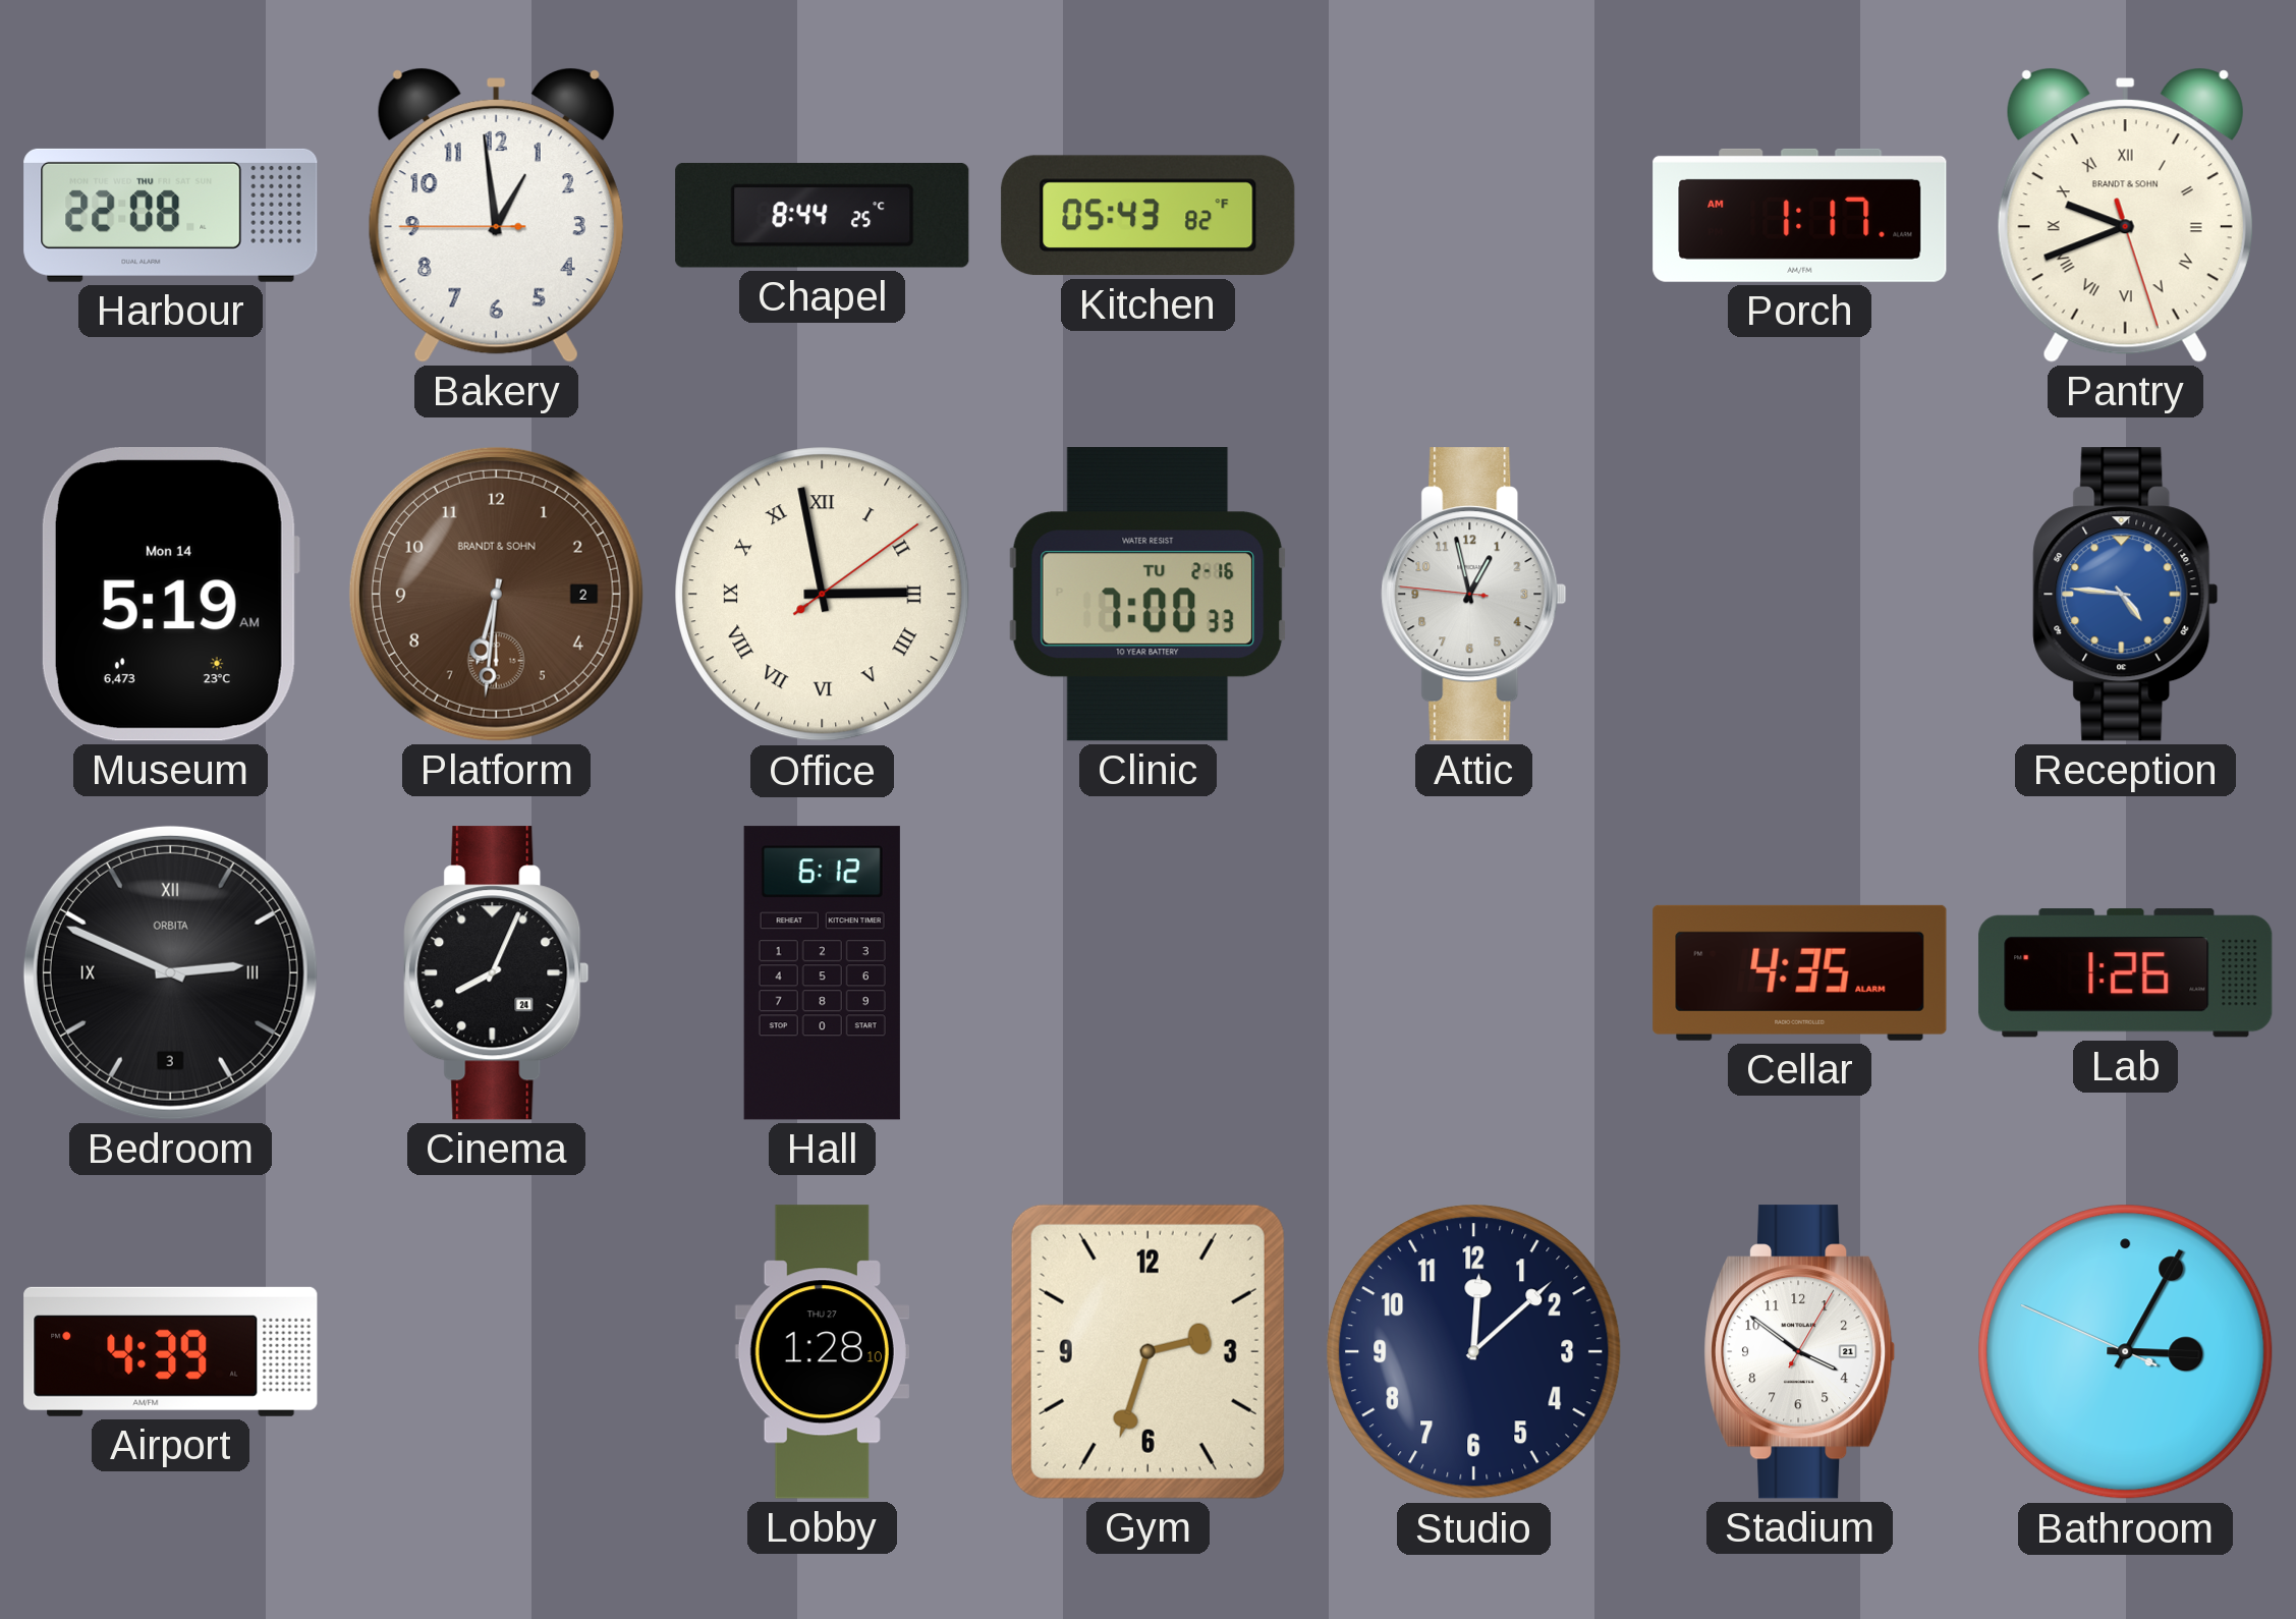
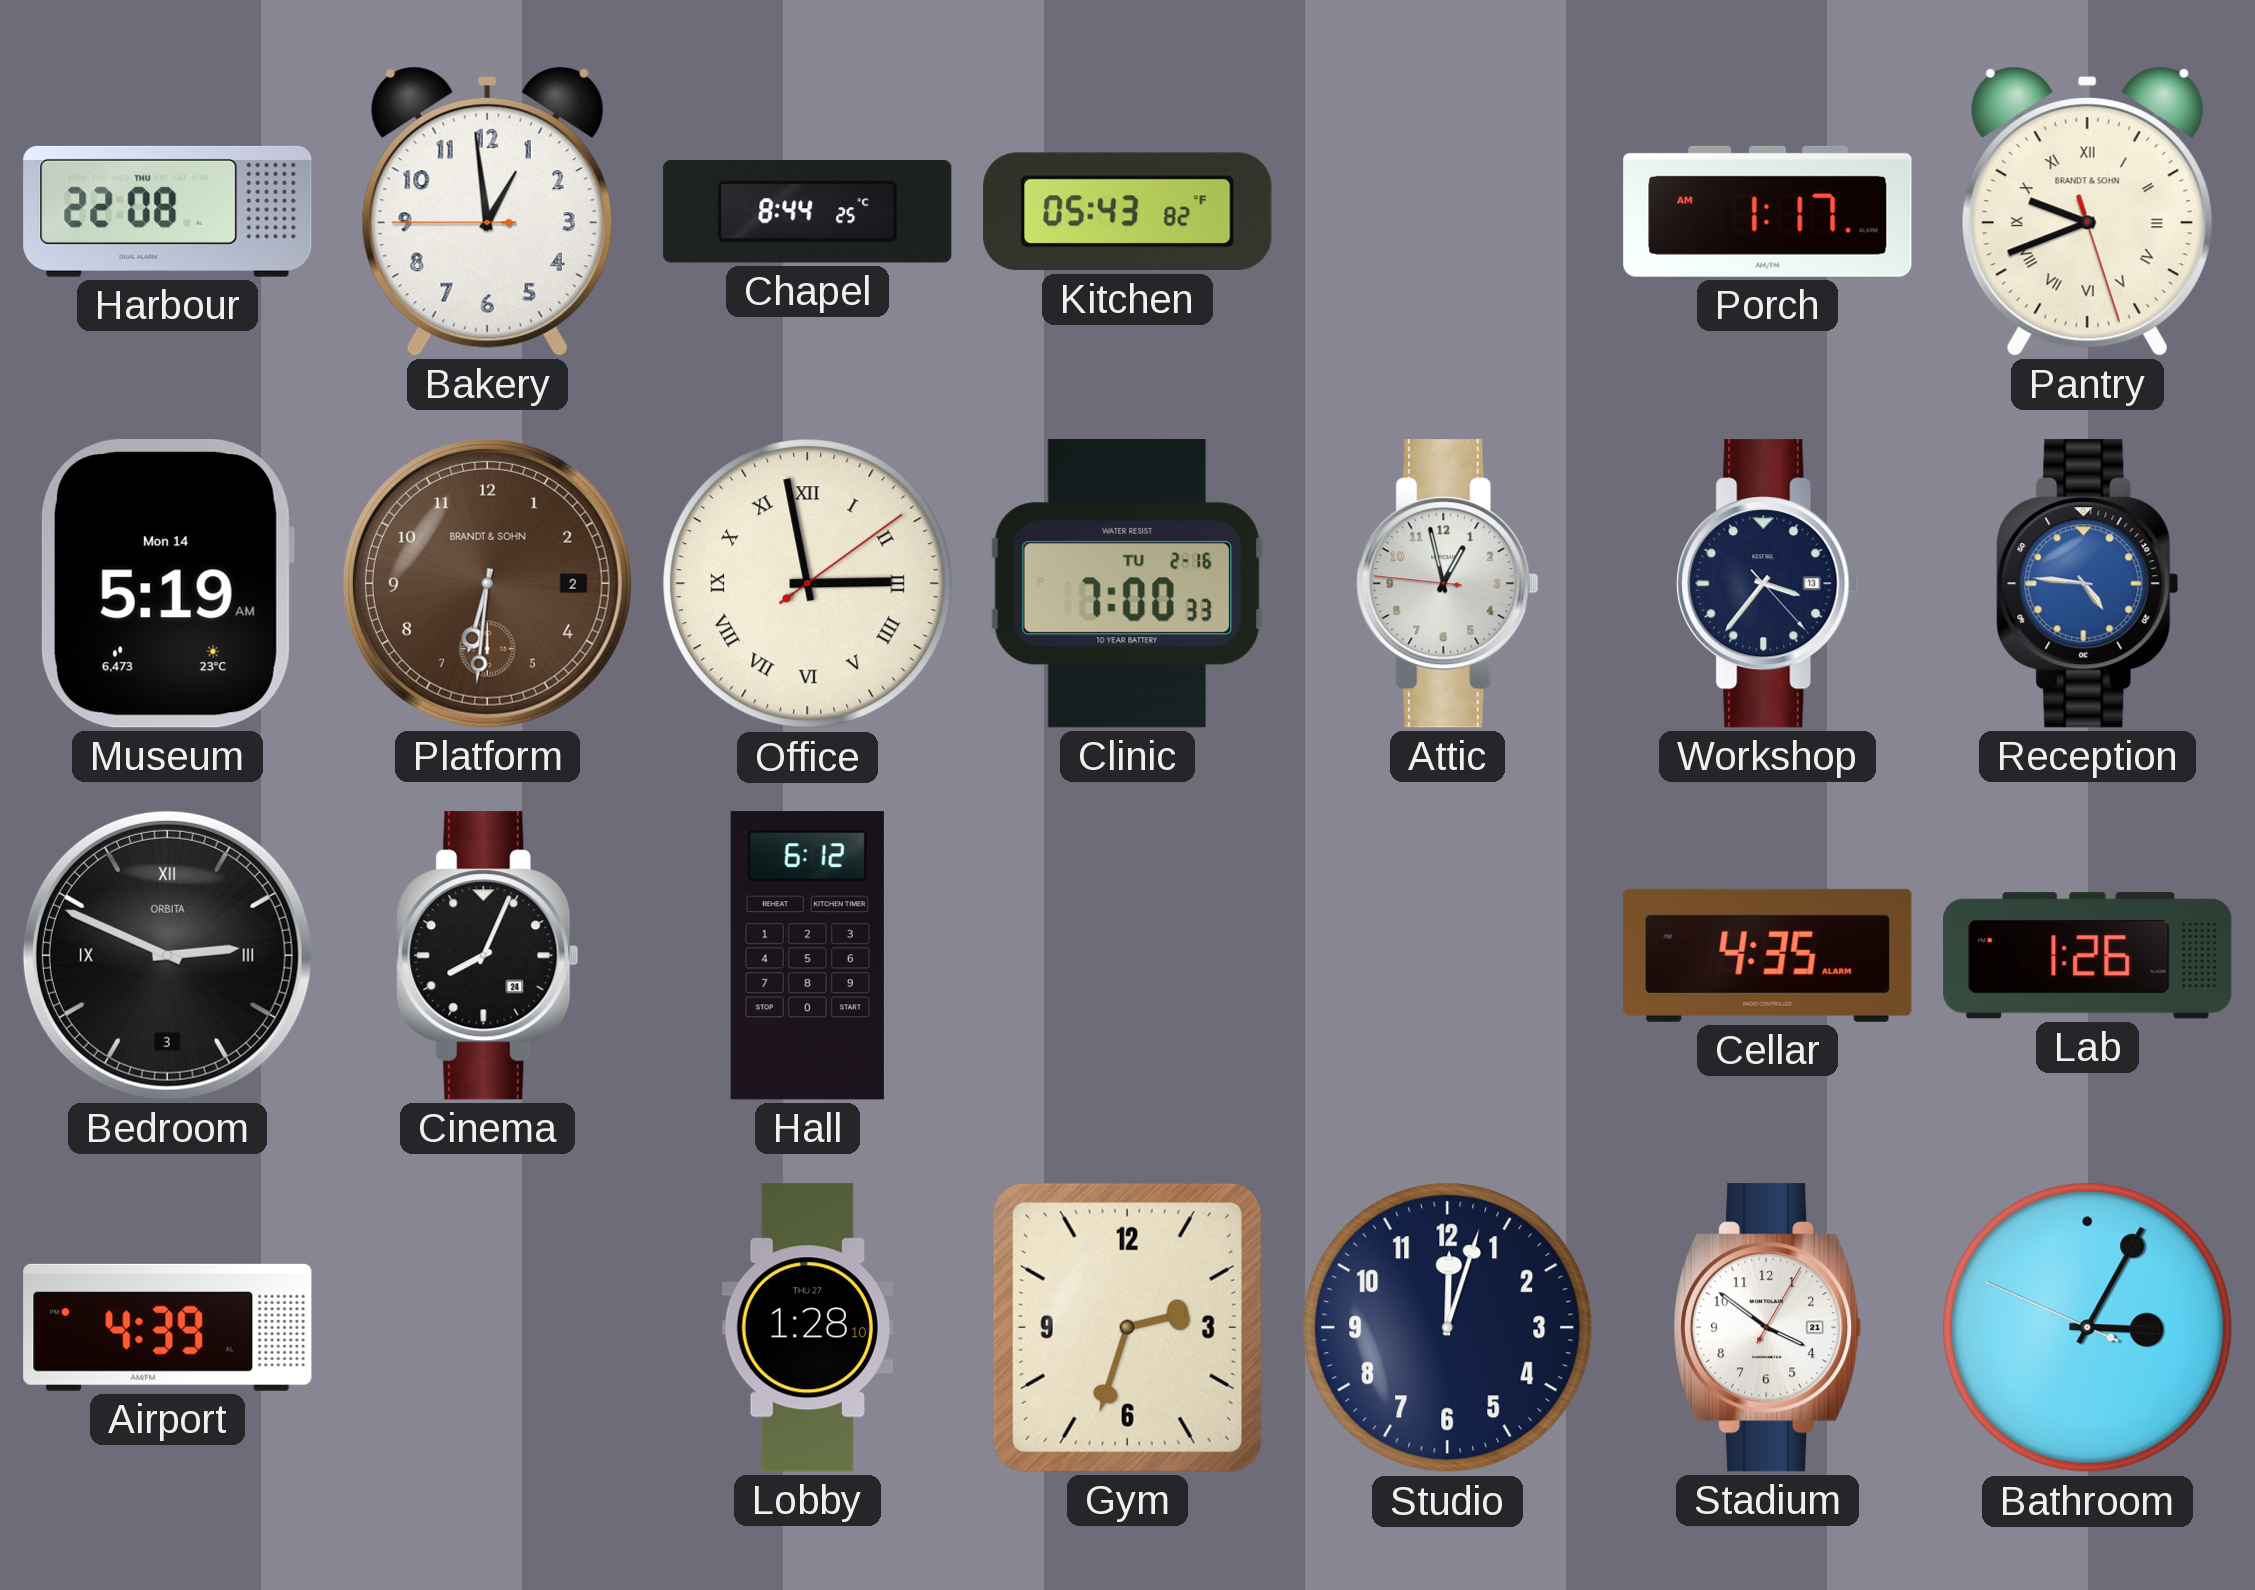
Workshop: none -> 3:36
Studio: 12:08 -> 12:03
